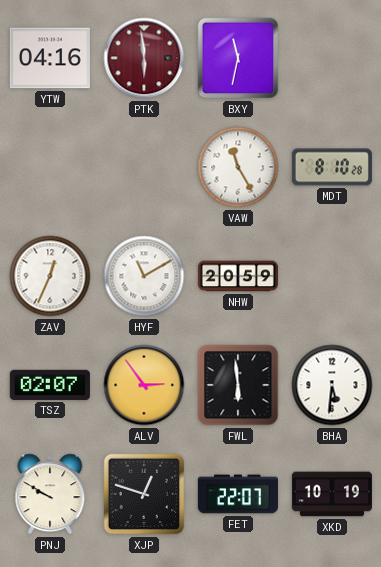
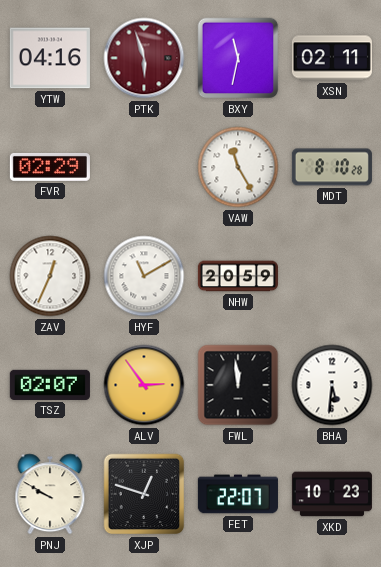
PTK: 5:59 -> 5:57
XSN: none -> 02:11
FVR: none -> 02:29
FWL: 5:59 -> 11:59
XKD: 10:19 -> 10:23
